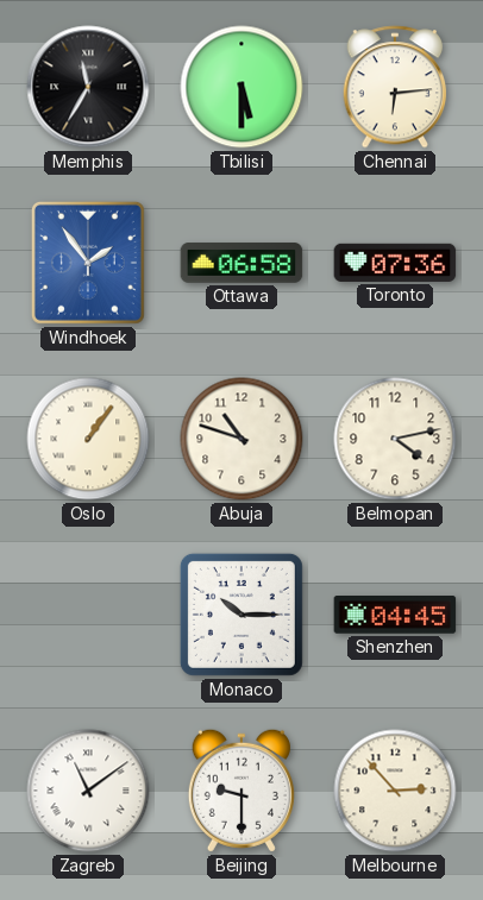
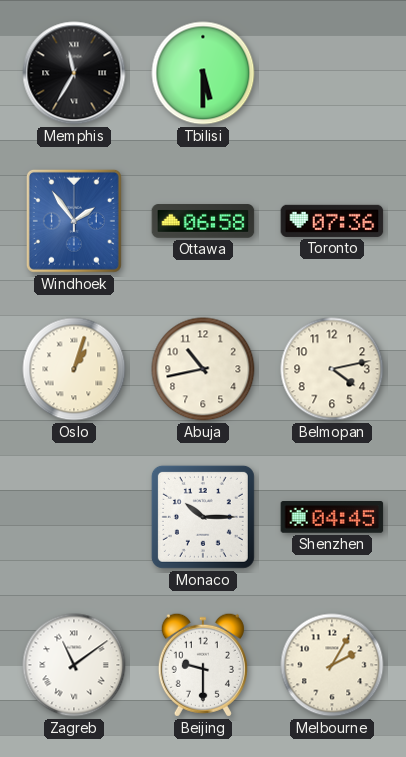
Chennai: 6:14 -> none
Oslo: 1:06 -> 1:03
Abuja: 10:48 -> 10:43
Melbourne: 2:53 -> 2:05
